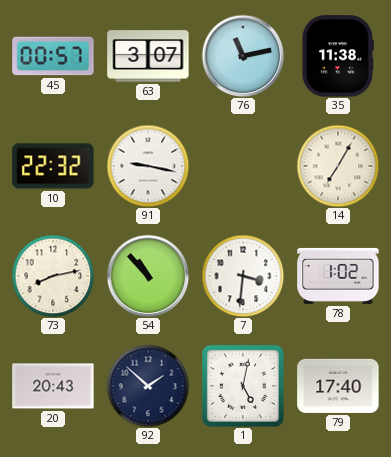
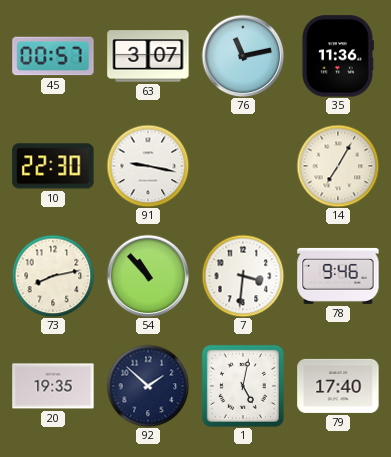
35: 11:38 -> 11:36
10: 22:32 -> 22:30
78: 1:02 -> 9:46
20: 20:43 -> 19:35
